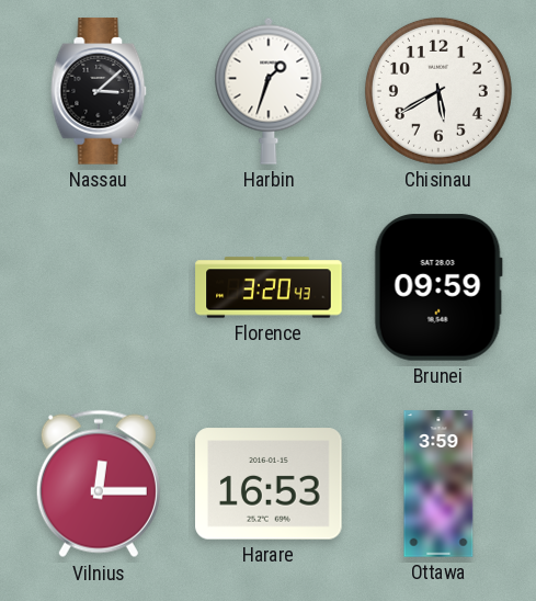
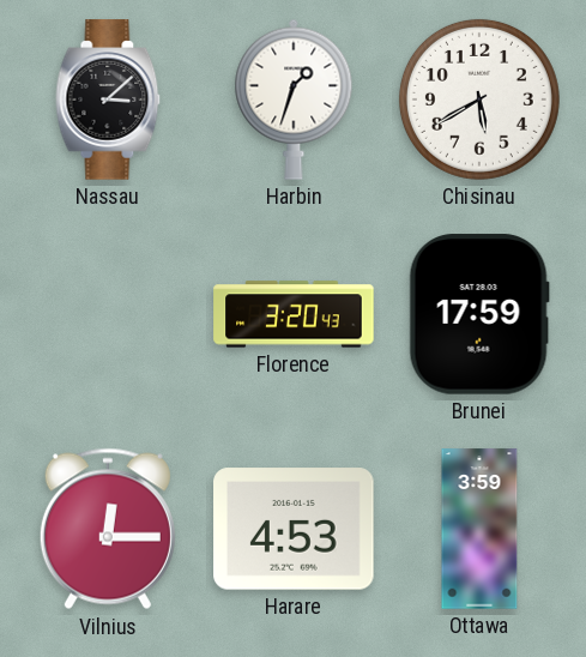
Brunei: 09:59 -> 17:59
Harare: 16:53 -> 4:53
